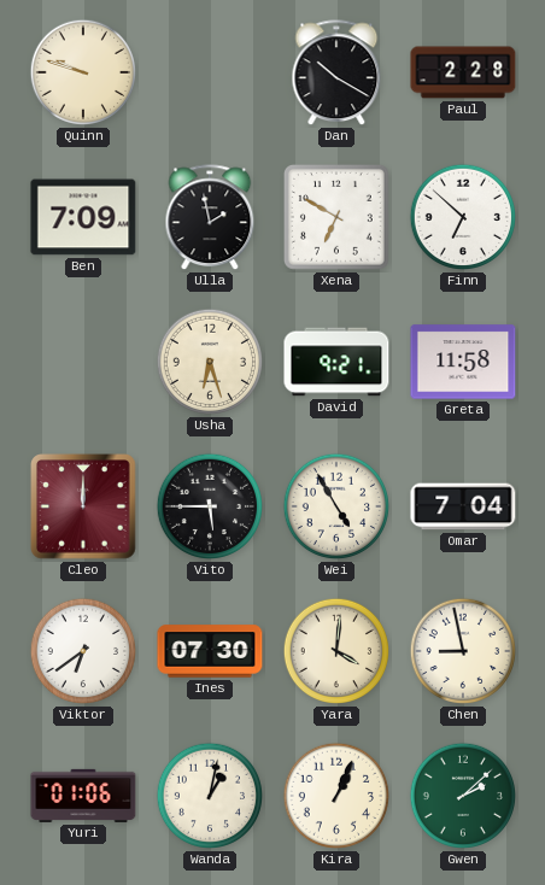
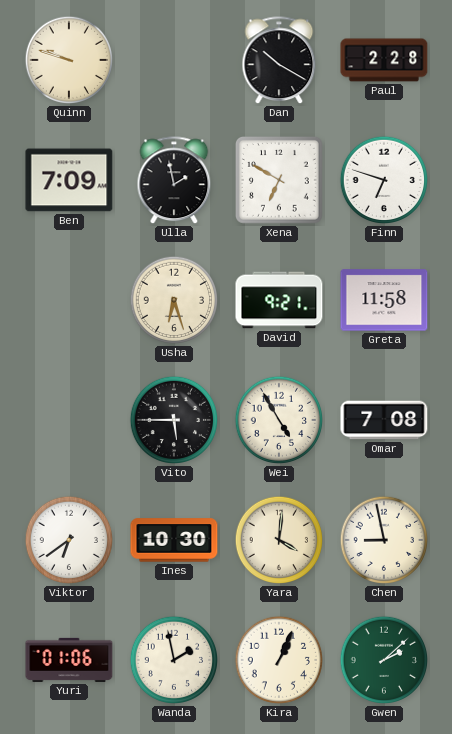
Finn: 6:52 -> 6:48
Cleo: 12:00 -> none
Omar: 7:04 -> 7:08
Ines: 07:30 -> 10:30
Wanda: 1:02 -> 1:58
